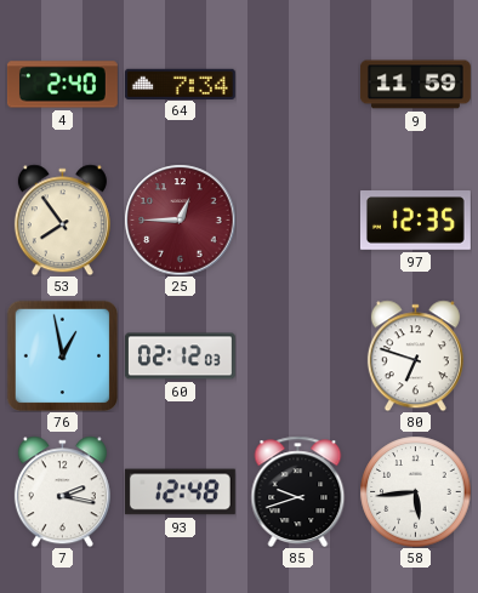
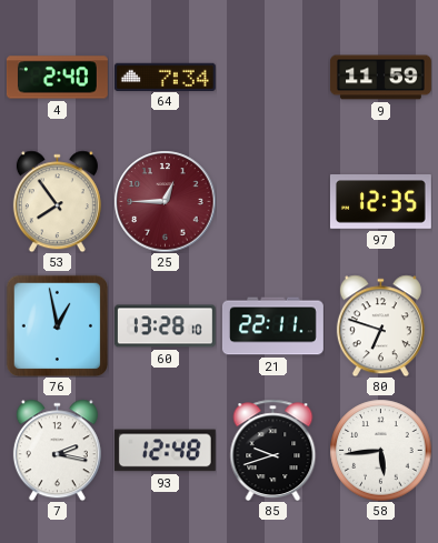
60: 02:12 -> 13:28
21: none -> 22:11
